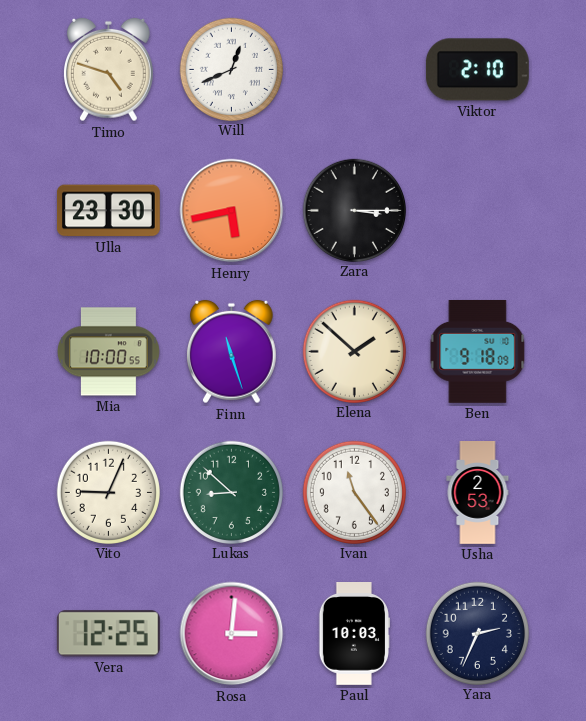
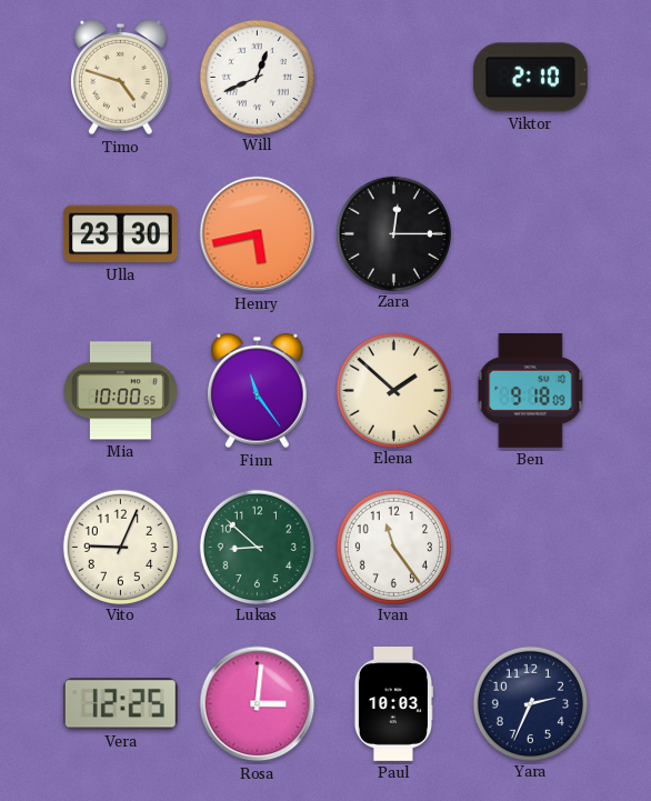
Zara: 3:15 -> 12:15
Finn: 11:27 -> 11:24
Usha: 2:53 -> none
